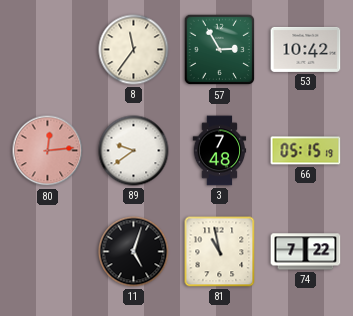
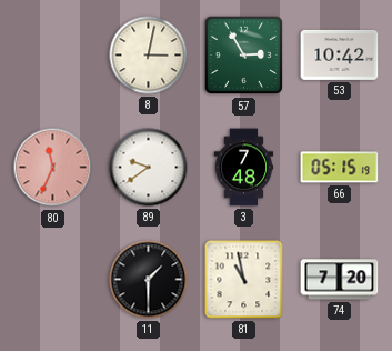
8: 11:36 -> 3:02
80: 12:14 -> 11:34
11: 5:03 -> 1:30
74: 7:22 -> 7:20
